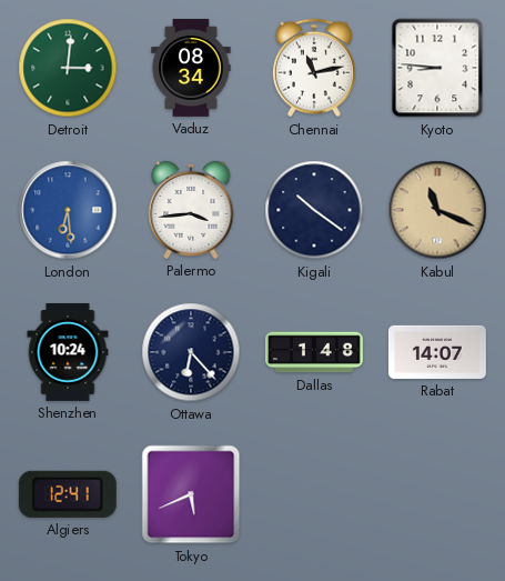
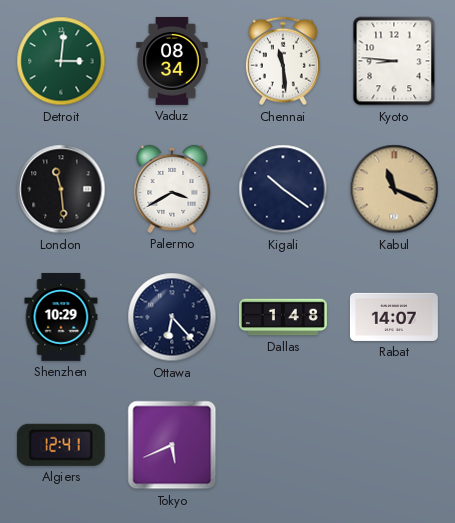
Chennai: 11:13 -> 11:29
London: 6:29 -> 11:29
London dial: blue -> black
Palermo: 3:44 -> 3:40
Shenzhen: 10:24 -> 10:29
